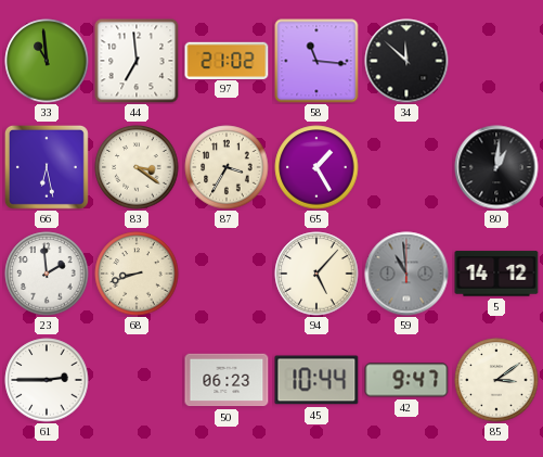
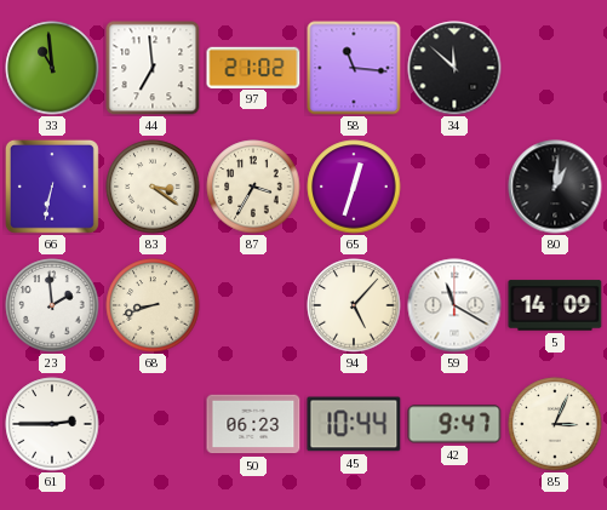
66: 6:28 -> 6:32
65: 1:25 -> 12:33
59: 10:59 -> 11:20
59 dial: grey -> white
5: 14:12 -> 14:09
85: 3:09 -> 3:04
